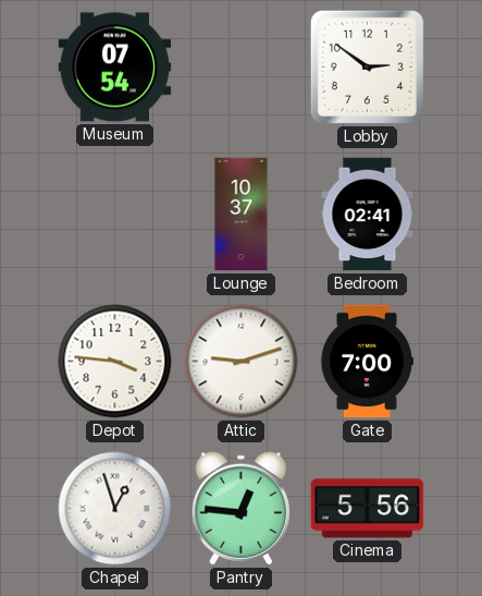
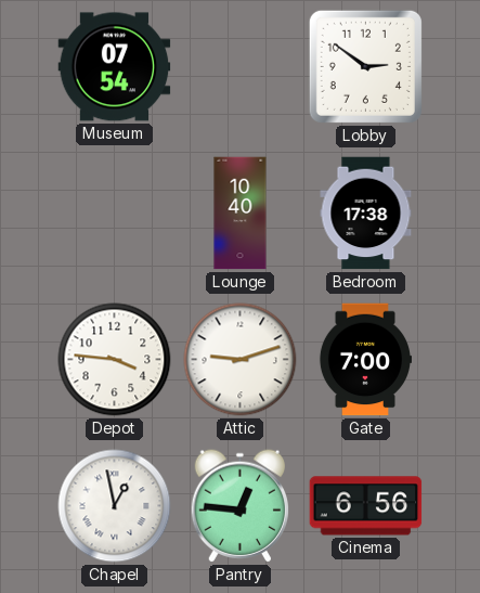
Lounge: 10:37 -> 10:40
Bedroom: 02:41 -> 17:38
Chapel: 12:57 -> 12:58
Cinema: 5:56 -> 6:56
